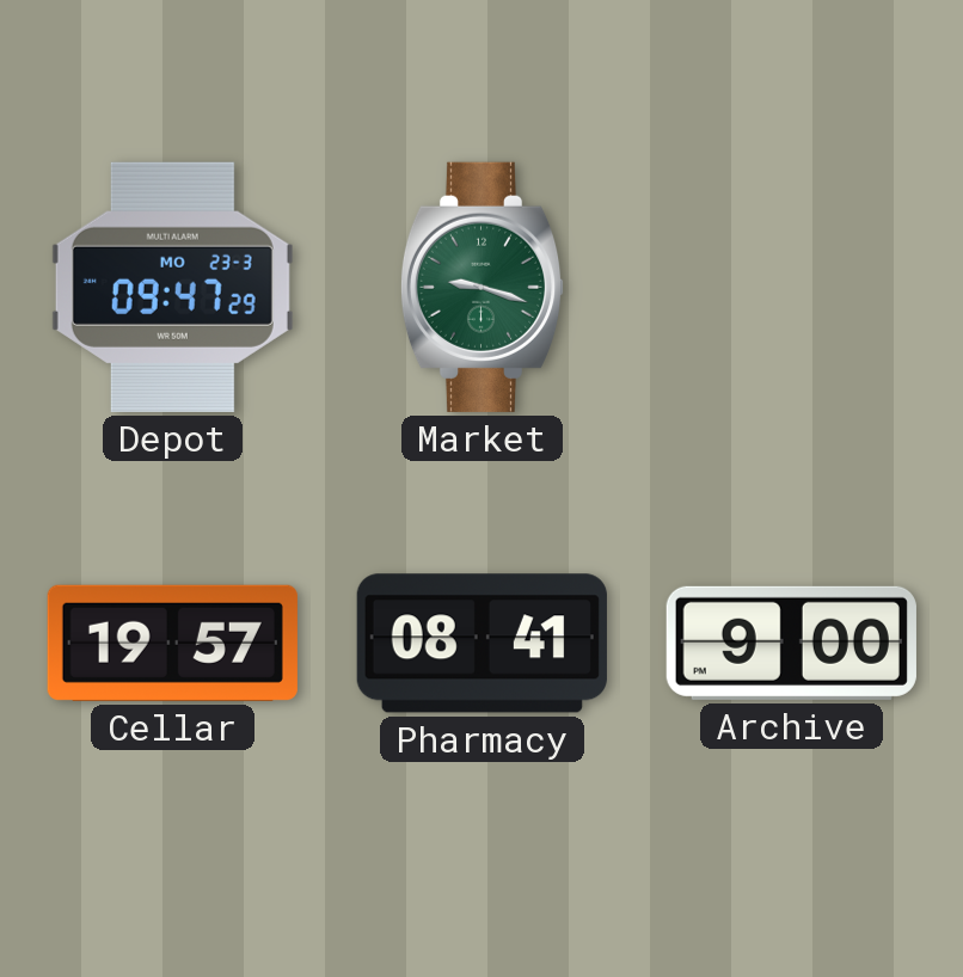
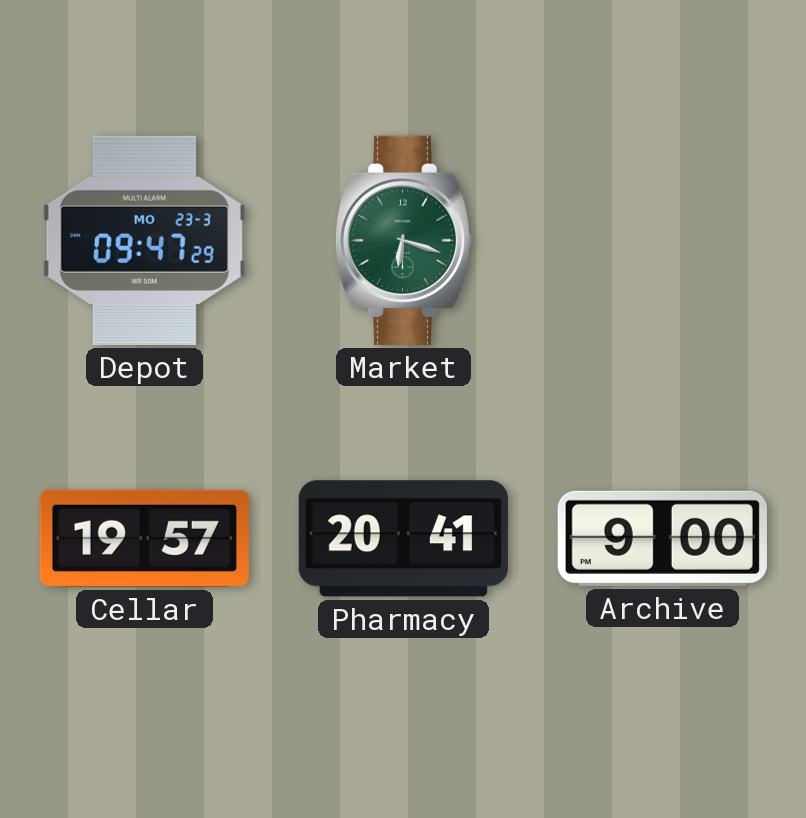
Market: 9:18 -> 6:18
Pharmacy: 08:41 -> 20:41
